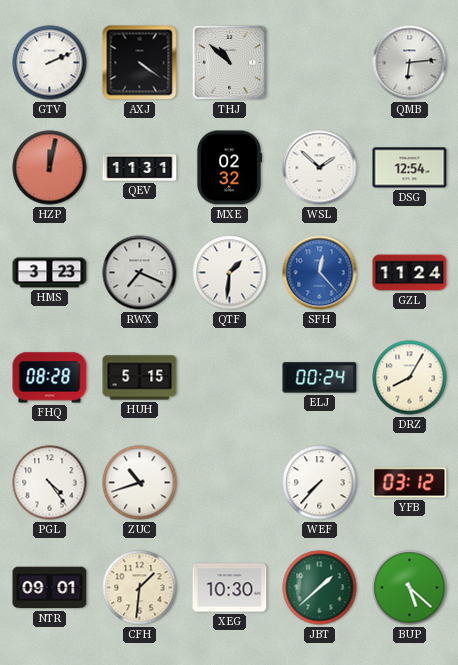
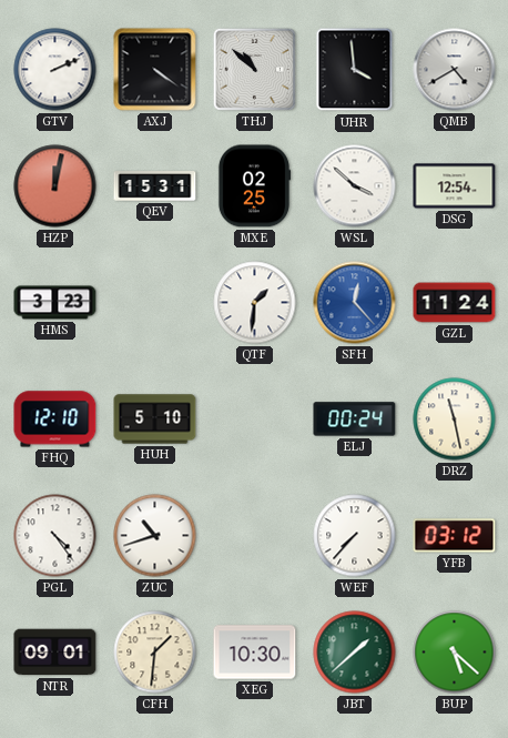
UHR: none -> 3:59
QMB: 6:14 -> 4:40
QEV: 11:31 -> 15:31
MXE: 02:32 -> 02:25
WSL: 1:52 -> 3:52
RWX: 7:19 -> none
FHQ: 08:28 -> 12:10
HUH: 5:15 -> 5:10
DRZ: 8:05 -> 11:28
